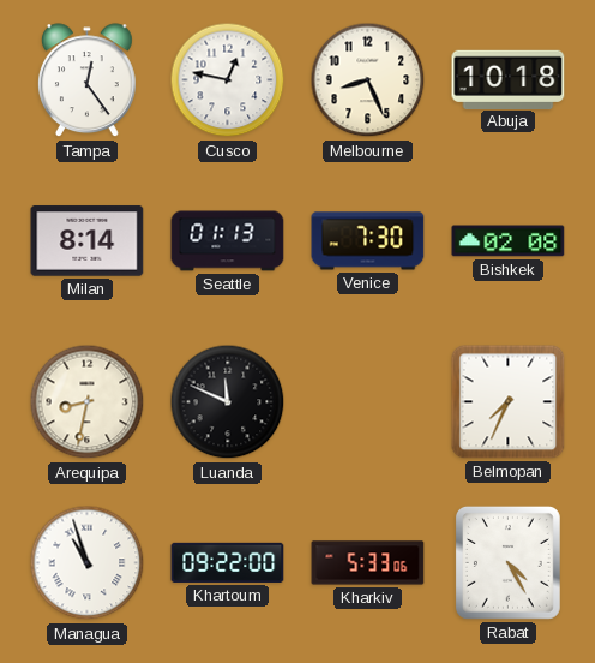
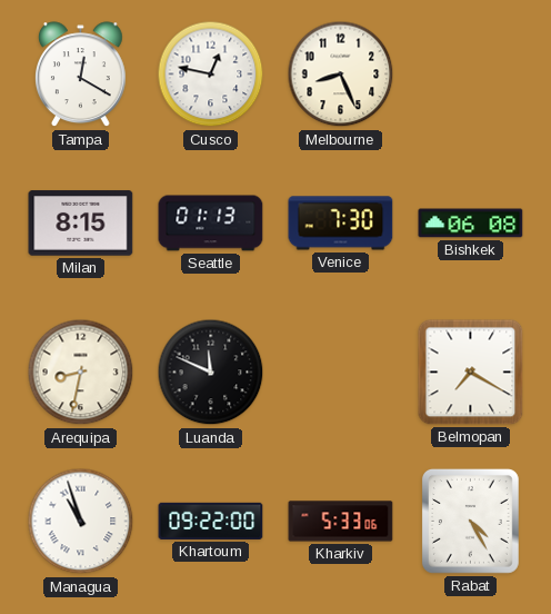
Tampa: 12:24 -> 12:20
Abuja: 10:18 -> none
Milan: 8:14 -> 8:15
Bishkek: 02:08 -> 06:08
Belmopan: 7:34 -> 7:20
